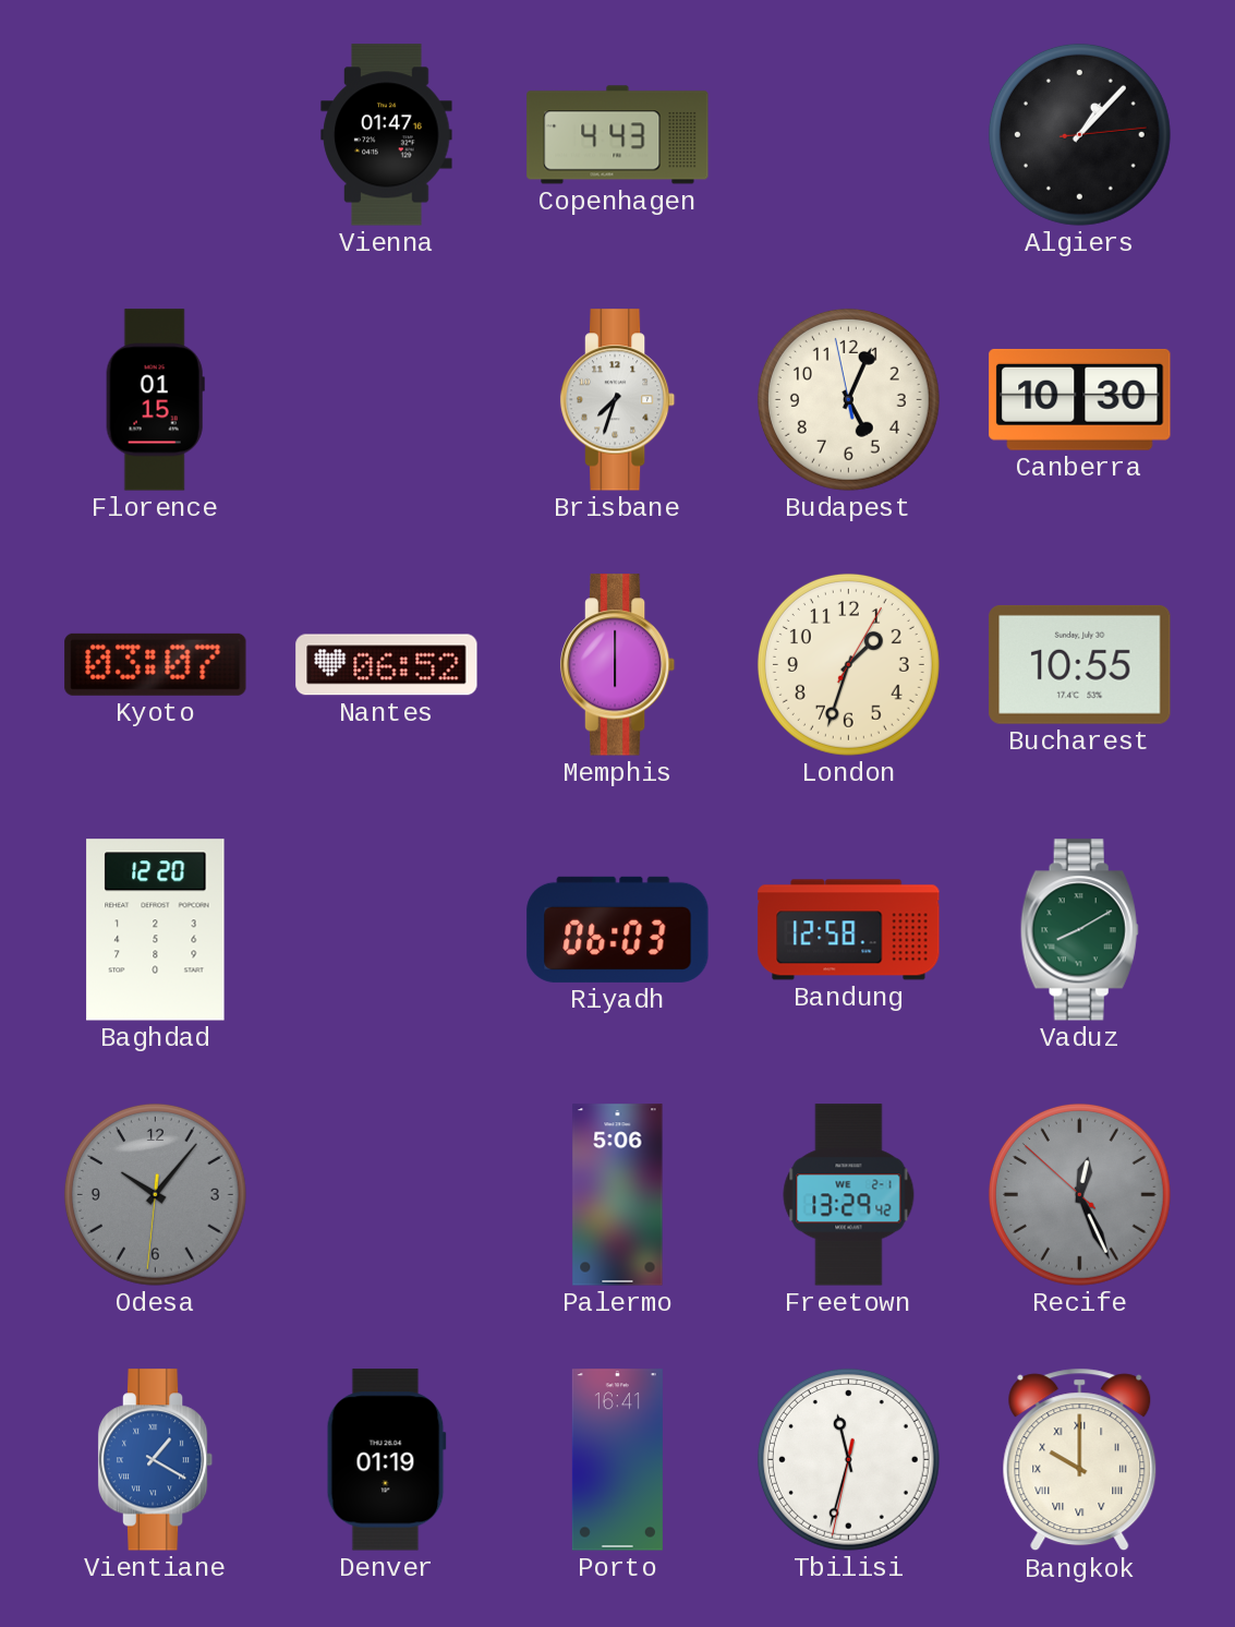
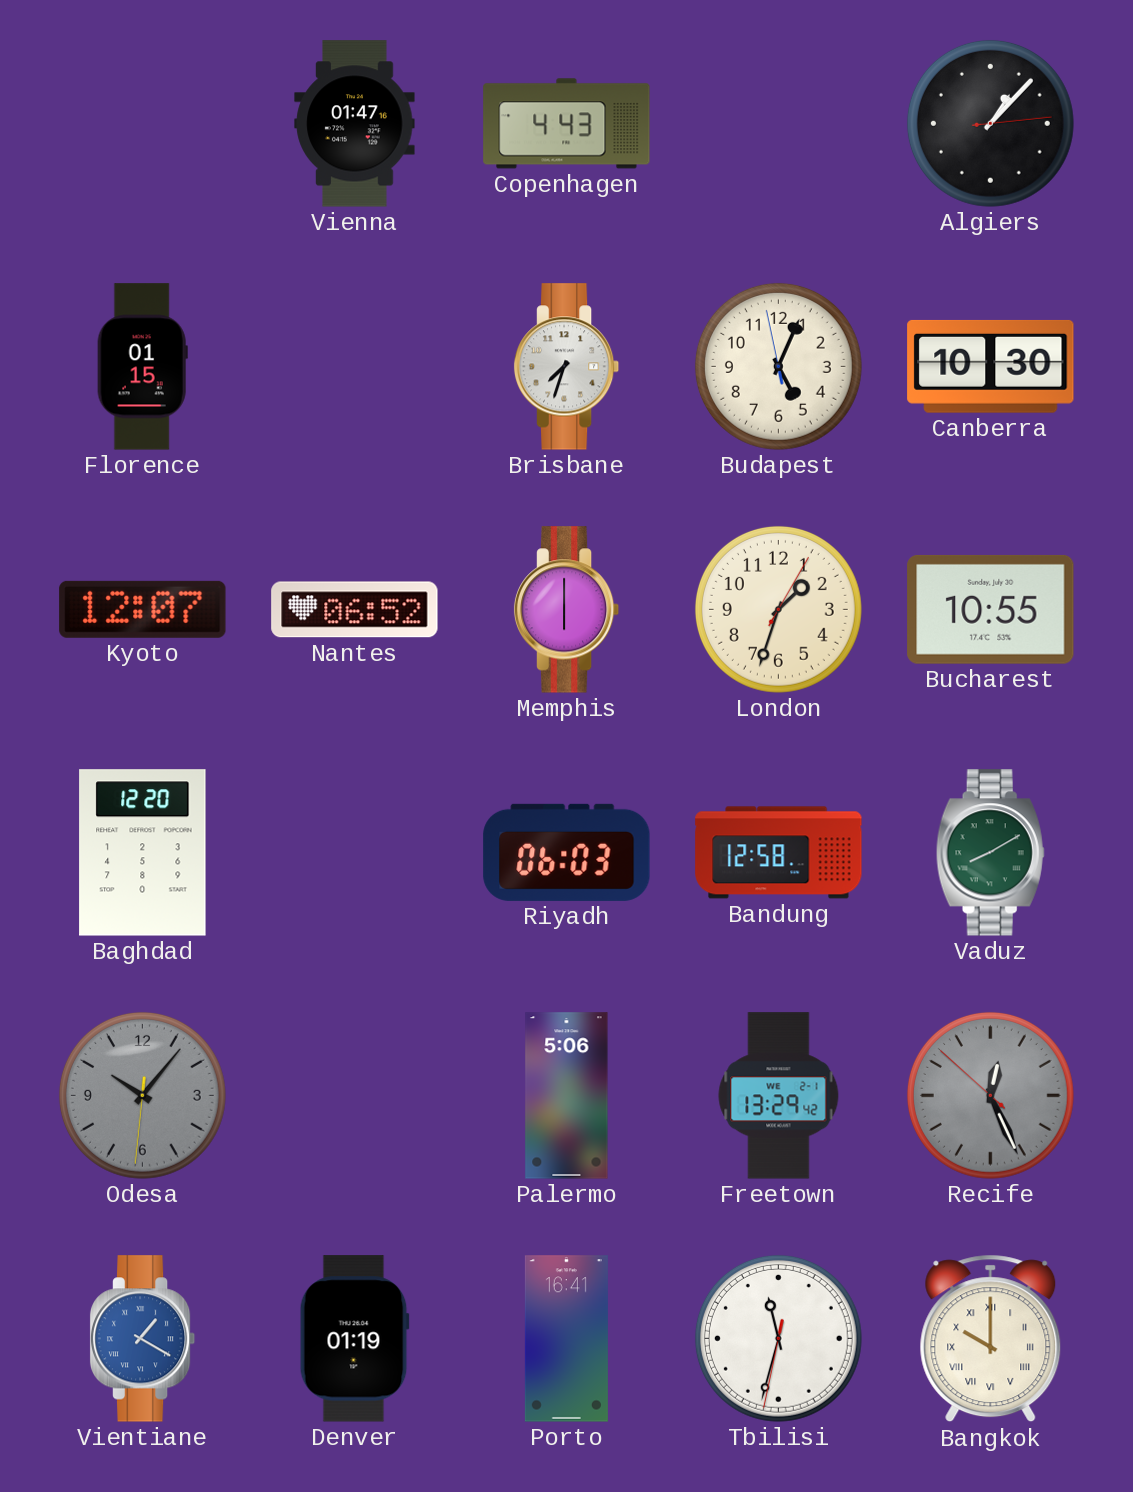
Kyoto: 03:07 -> 12:07
